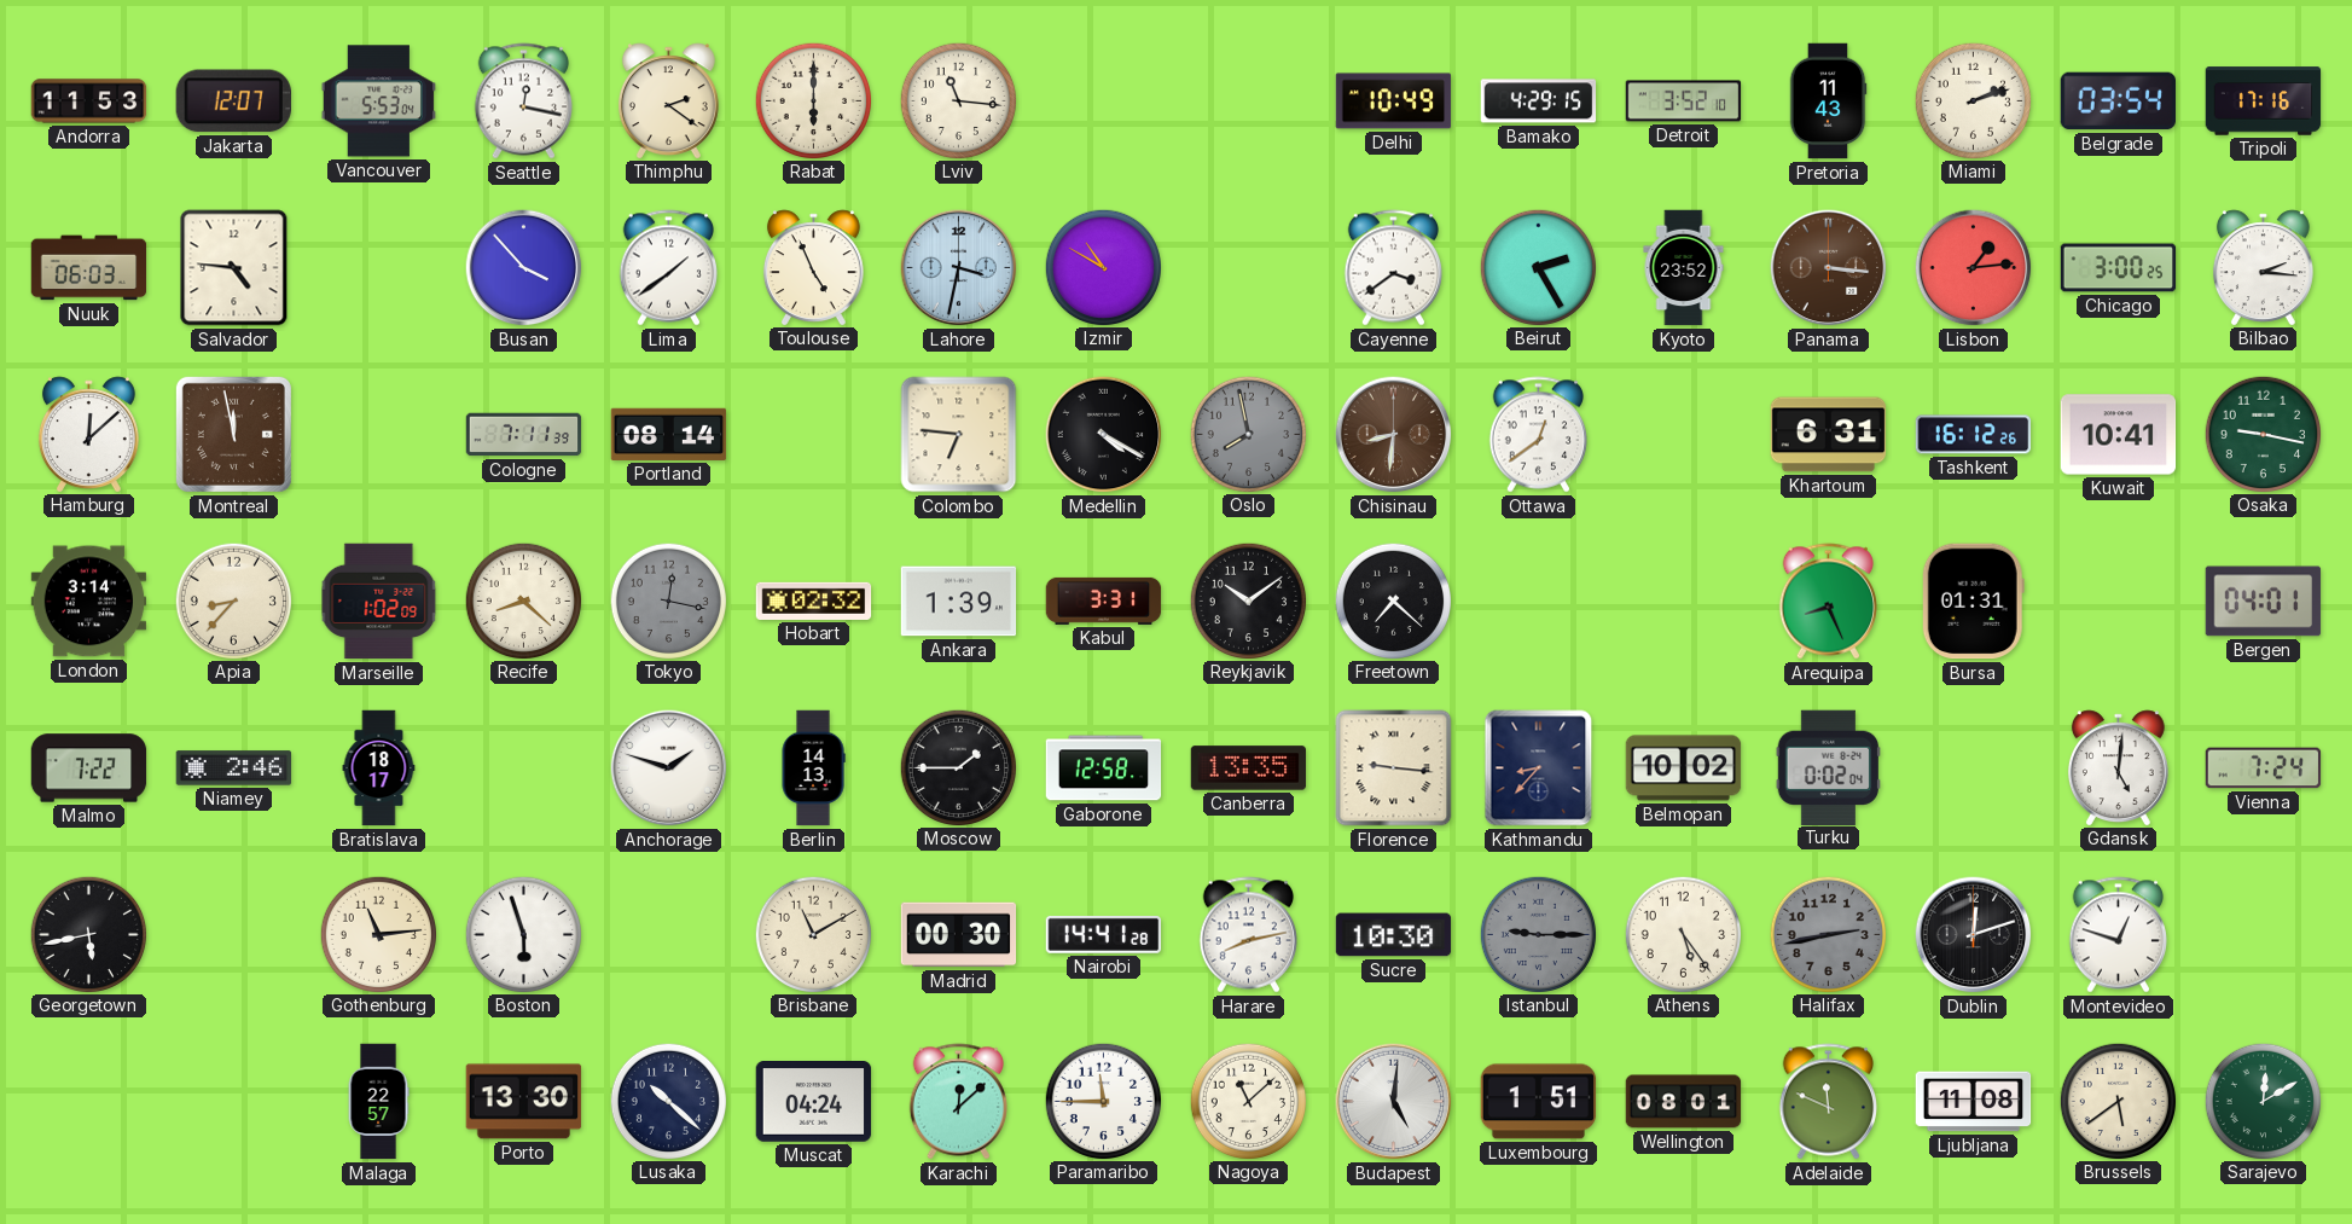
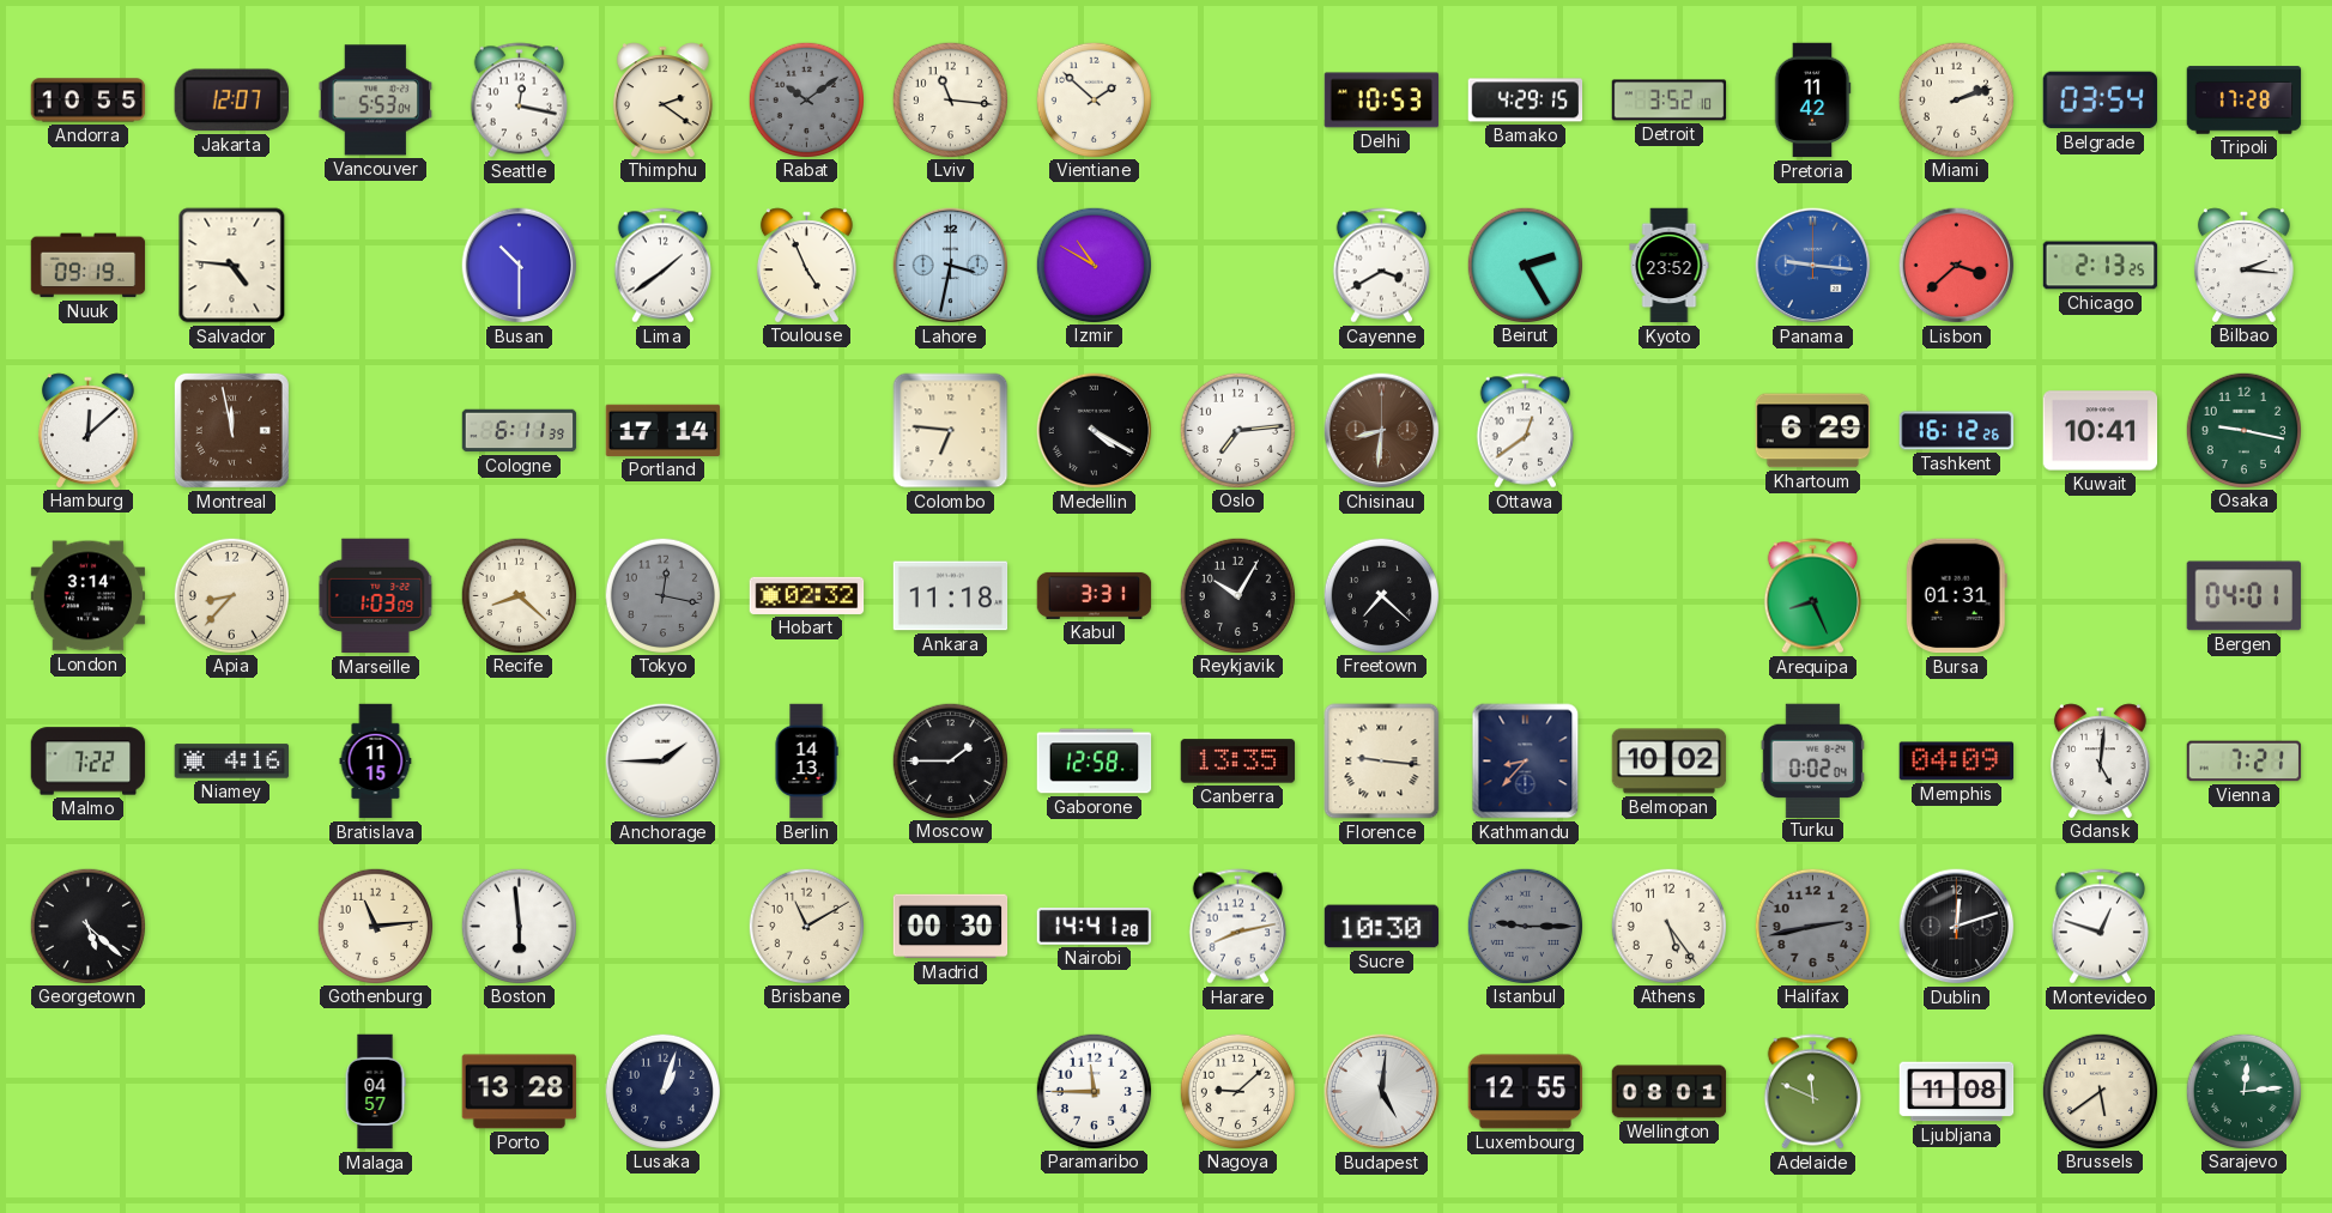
Andorra: 11:53 -> 10:55
Rabat: 6:00 -> 10:09
Rabat dial: cream -> grey
Vientiane: none -> 1:52
Delhi: 10:49 -> 10:53
Pretoria: 11:43 -> 11:42
Tripoli: 17:16 -> 17:28
Nuuk: 06:03 -> 09:19
Busan: 3:53 -> 10:30
Cayenne: 3:39 -> 3:40
Panama: 3:16 -> 9:16
Panama dial: brown -> blue
Lisbon: 1:14 -> 3:38
Chicago: 3:00 -> 2:13
Cologne: 7:11 -> 6:11
Portland: 08:14 -> 17:14
Oslo: 7:58 -> 7:14
Oslo dial: grey -> white
Khartoum: 6:31 -> 6:29
Marseille: 1:02 -> 1:03
Ankara: 1:39 -> 11:18
Reykjavik: 10:09 -> 10:05
Niamey: 2:46 -> 4:16
Bratislava: 18:17 -> 11:15
Anchorage: 1:48 -> 1:45
Memphis: none -> 04:09
Vienna: 7:24 -> 7:21
Georgetown: 5:43 -> 5:22
Boston: 5:57 -> 5:59
Malaga: 22:57 -> 04:57
Porto: 13:30 -> 13:28
Lusaka: 10:22 -> 1:03
Muscat: 04:24 -> none
Karachi: 12:08 -> none
Nagoya: 11:08 -> 9:08
Luxembourg: 1:51 -> 12:55
Sarajevo: 12:10 -> 12:14
